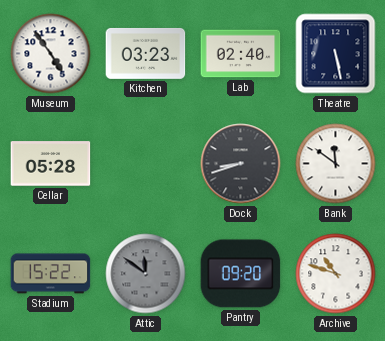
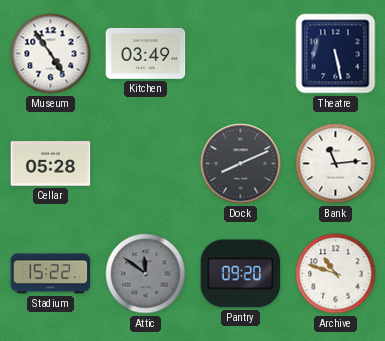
Kitchen: 03:23 -> 03:49
Lab: 02:40 -> none
Dock: 8:42 -> 8:11
Bank: 11:51 -> 11:14
